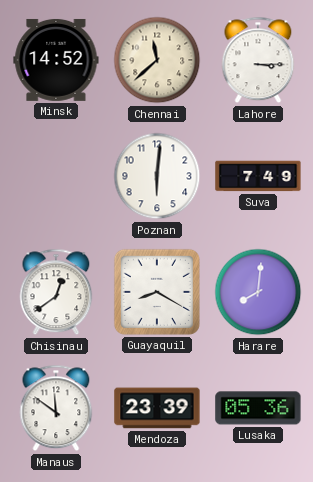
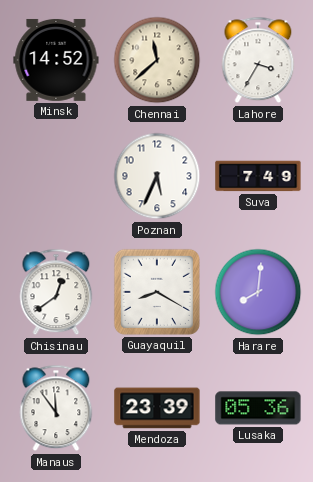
Lahore: 3:15 -> 3:35
Poznan: 6:01 -> 5:34
Manaus: 11:51 -> 11:54
